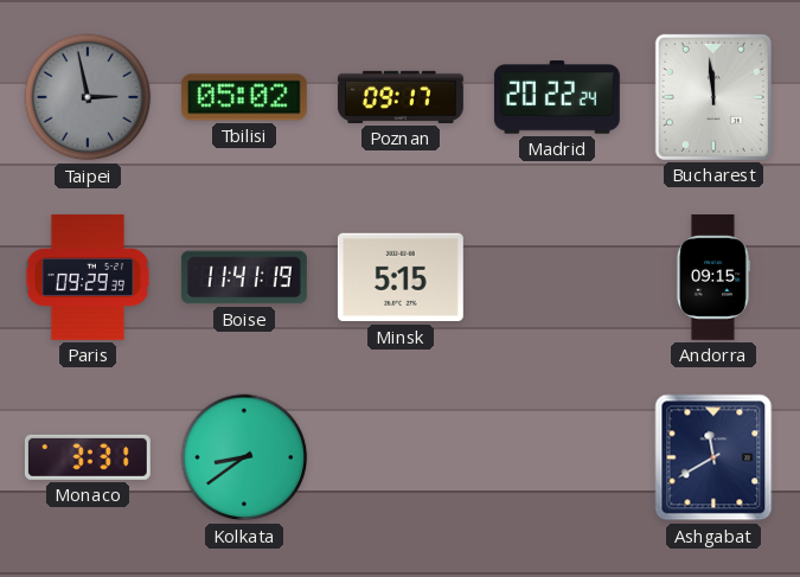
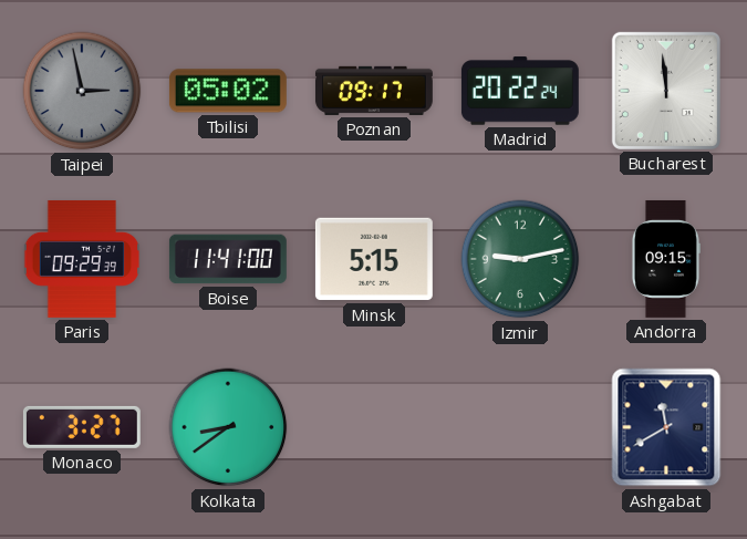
Boise: 11:41:19 -> 11:41:00
Izmir: none -> 9:13
Monaco: 3:31 -> 3:27
